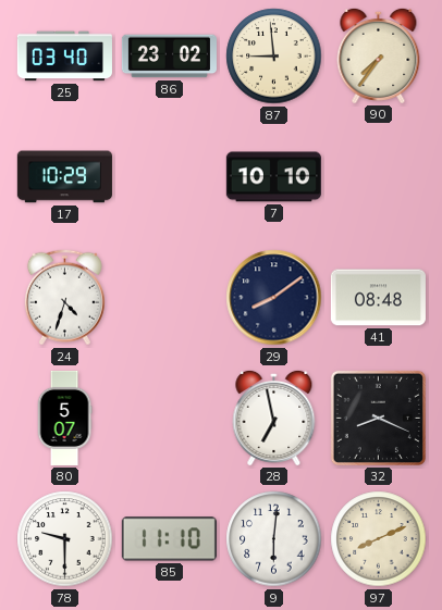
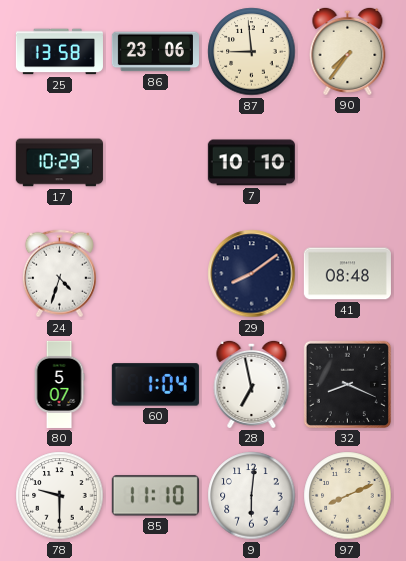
25: 03:40 -> 13:58
86: 23:02 -> 23:06
60: none -> 1:04
